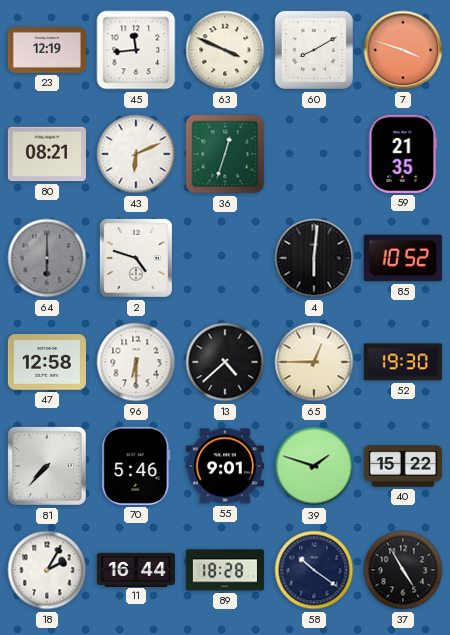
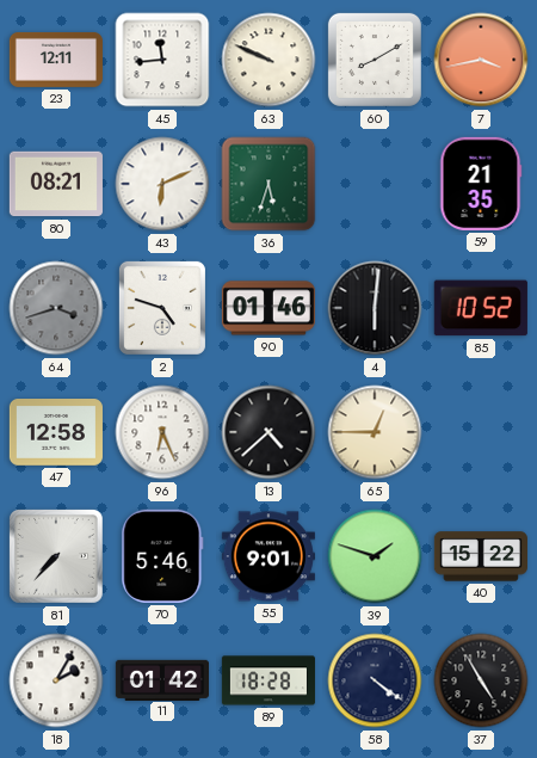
23: 12:19 -> 12:11
63: 3:49 -> 9:49
7: 3:48 -> 3:43
36: 12:33 -> 5:33
64: 6:00 -> 3:42
90: none -> 01:46
96: 6:30 -> 6:26
52: 19:30 -> none
11: 16:44 -> 01:42
58: 10:21 -> 4:21
